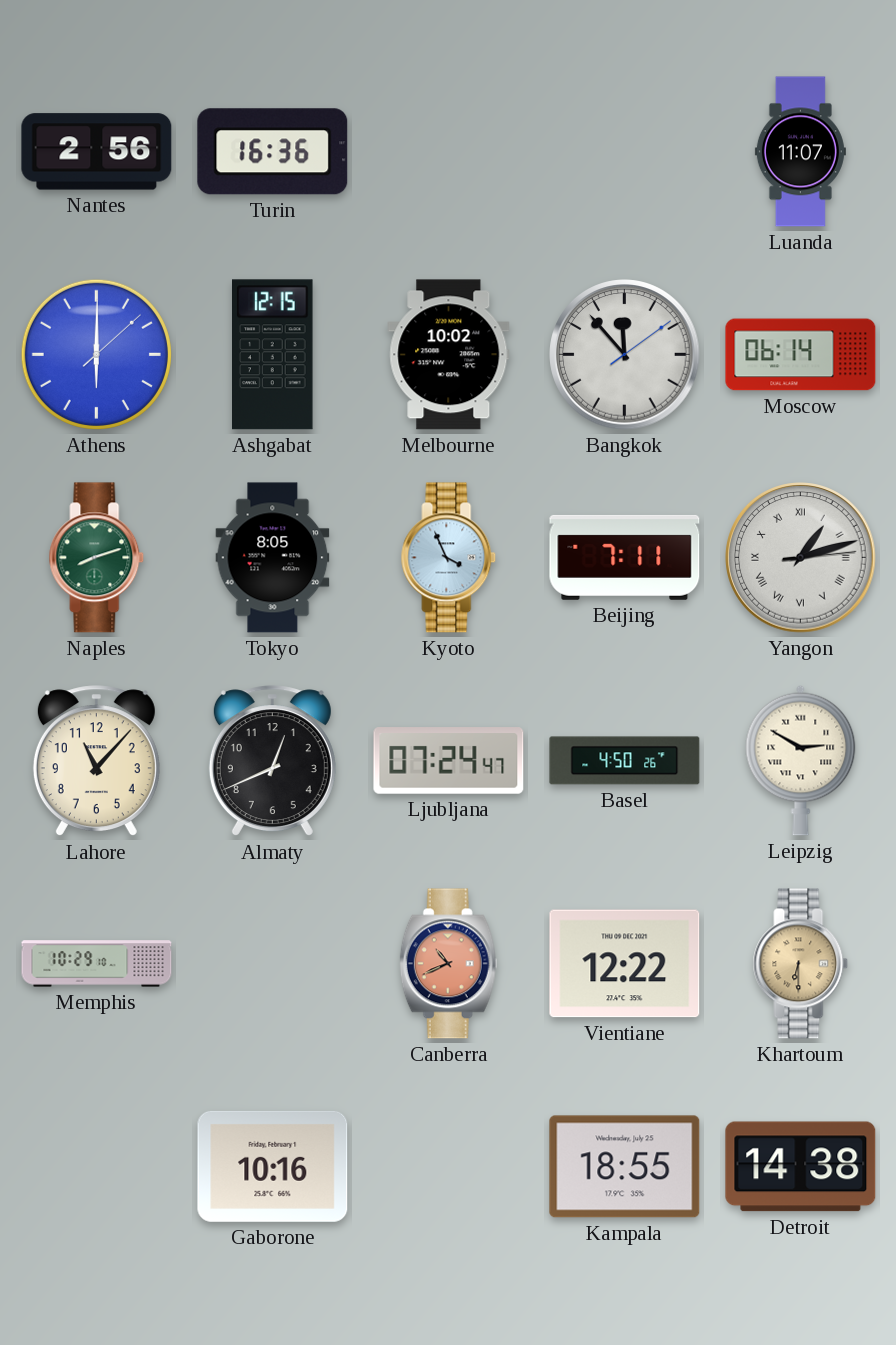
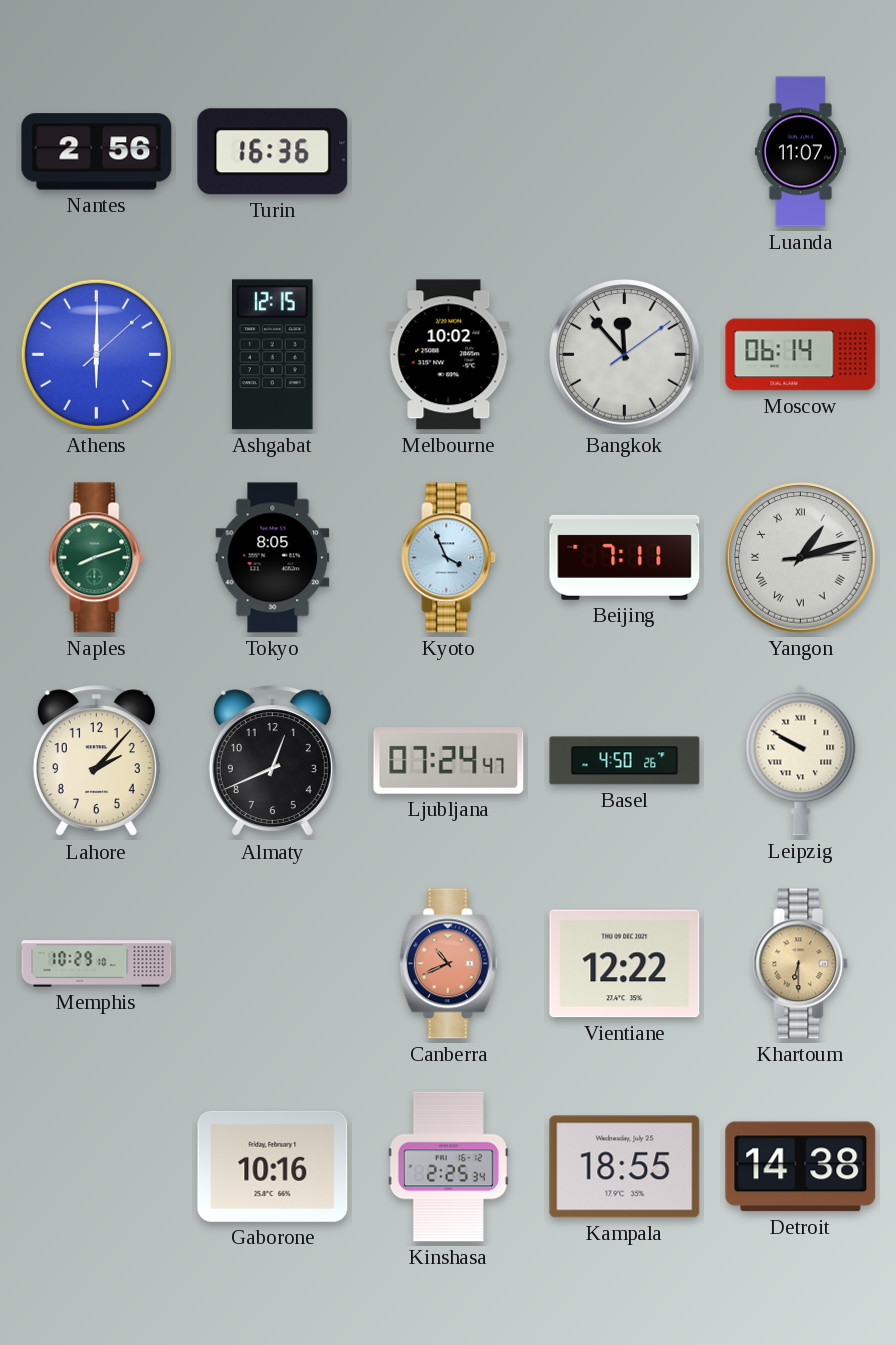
Lahore: 11:07 -> 2:07
Leipzig: 2:50 -> 9:50
Kinshasa: none -> 2:25
